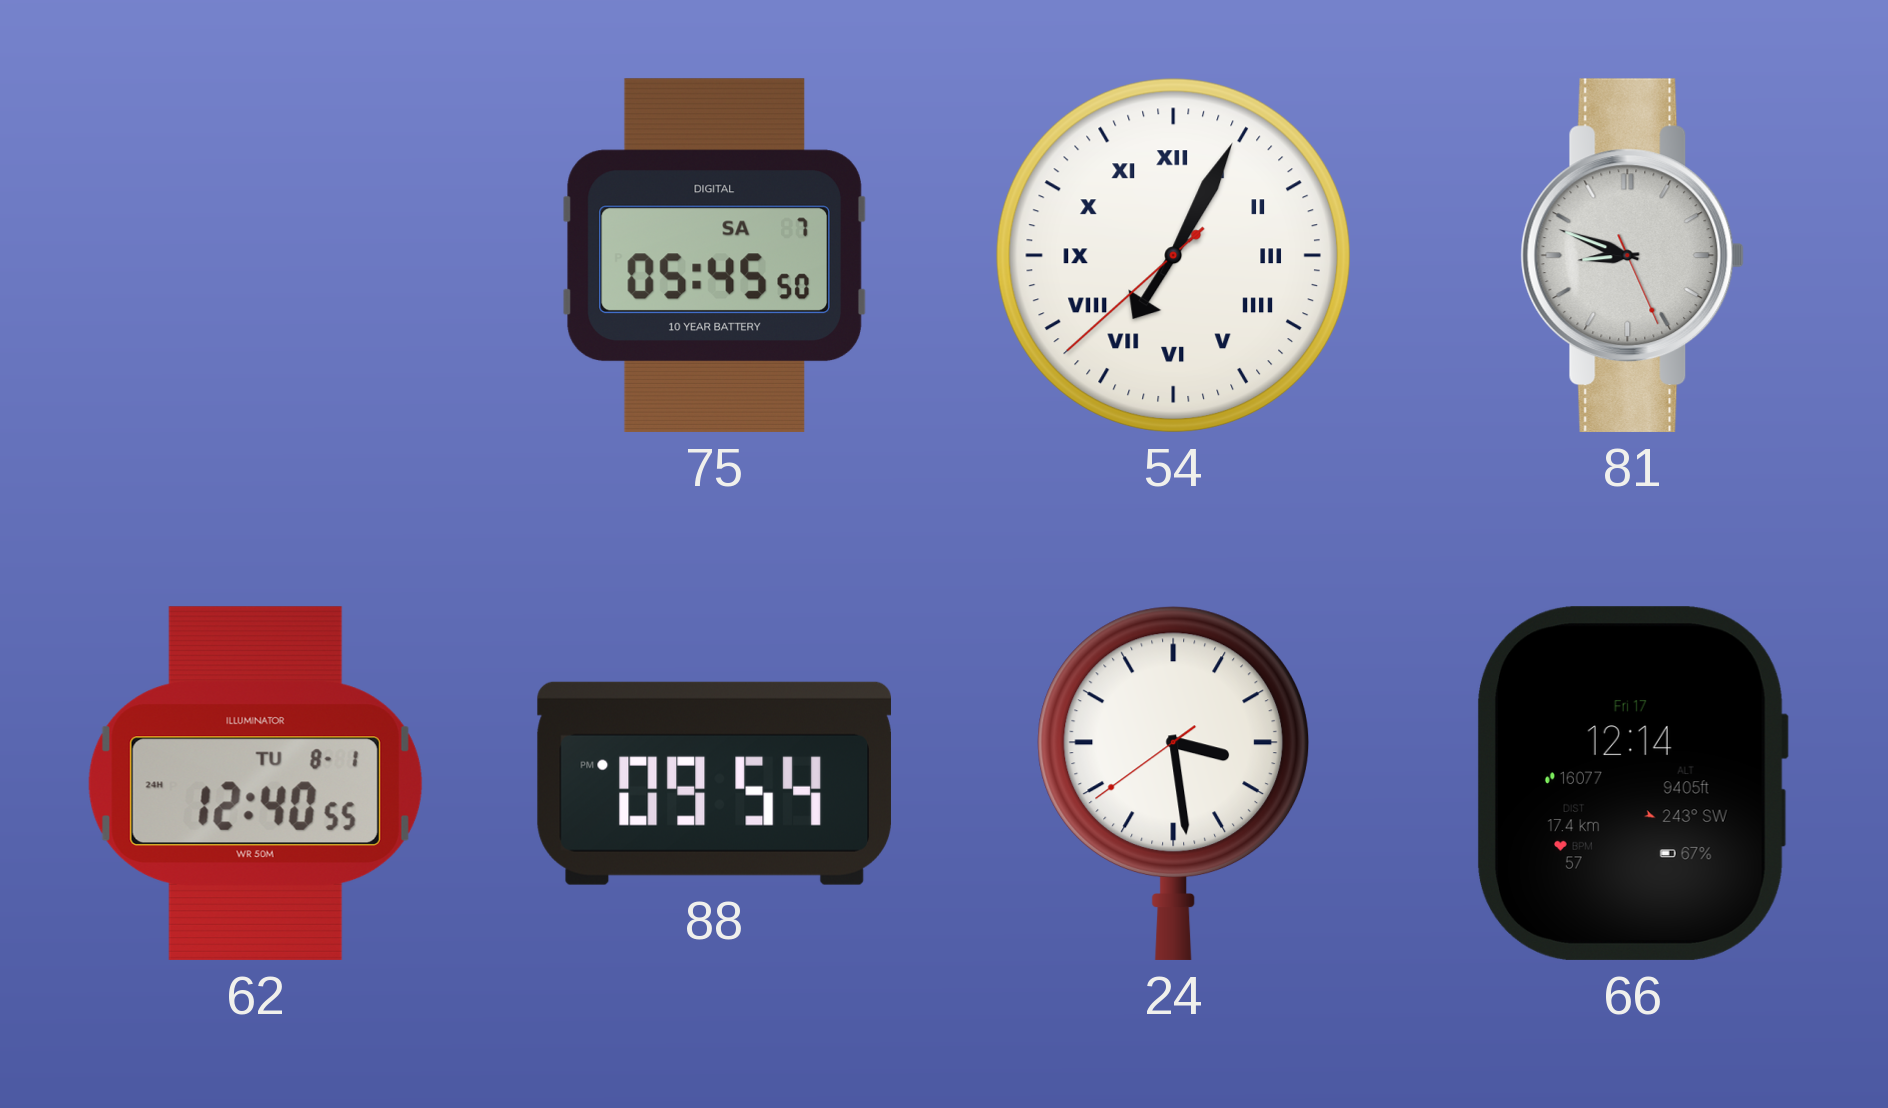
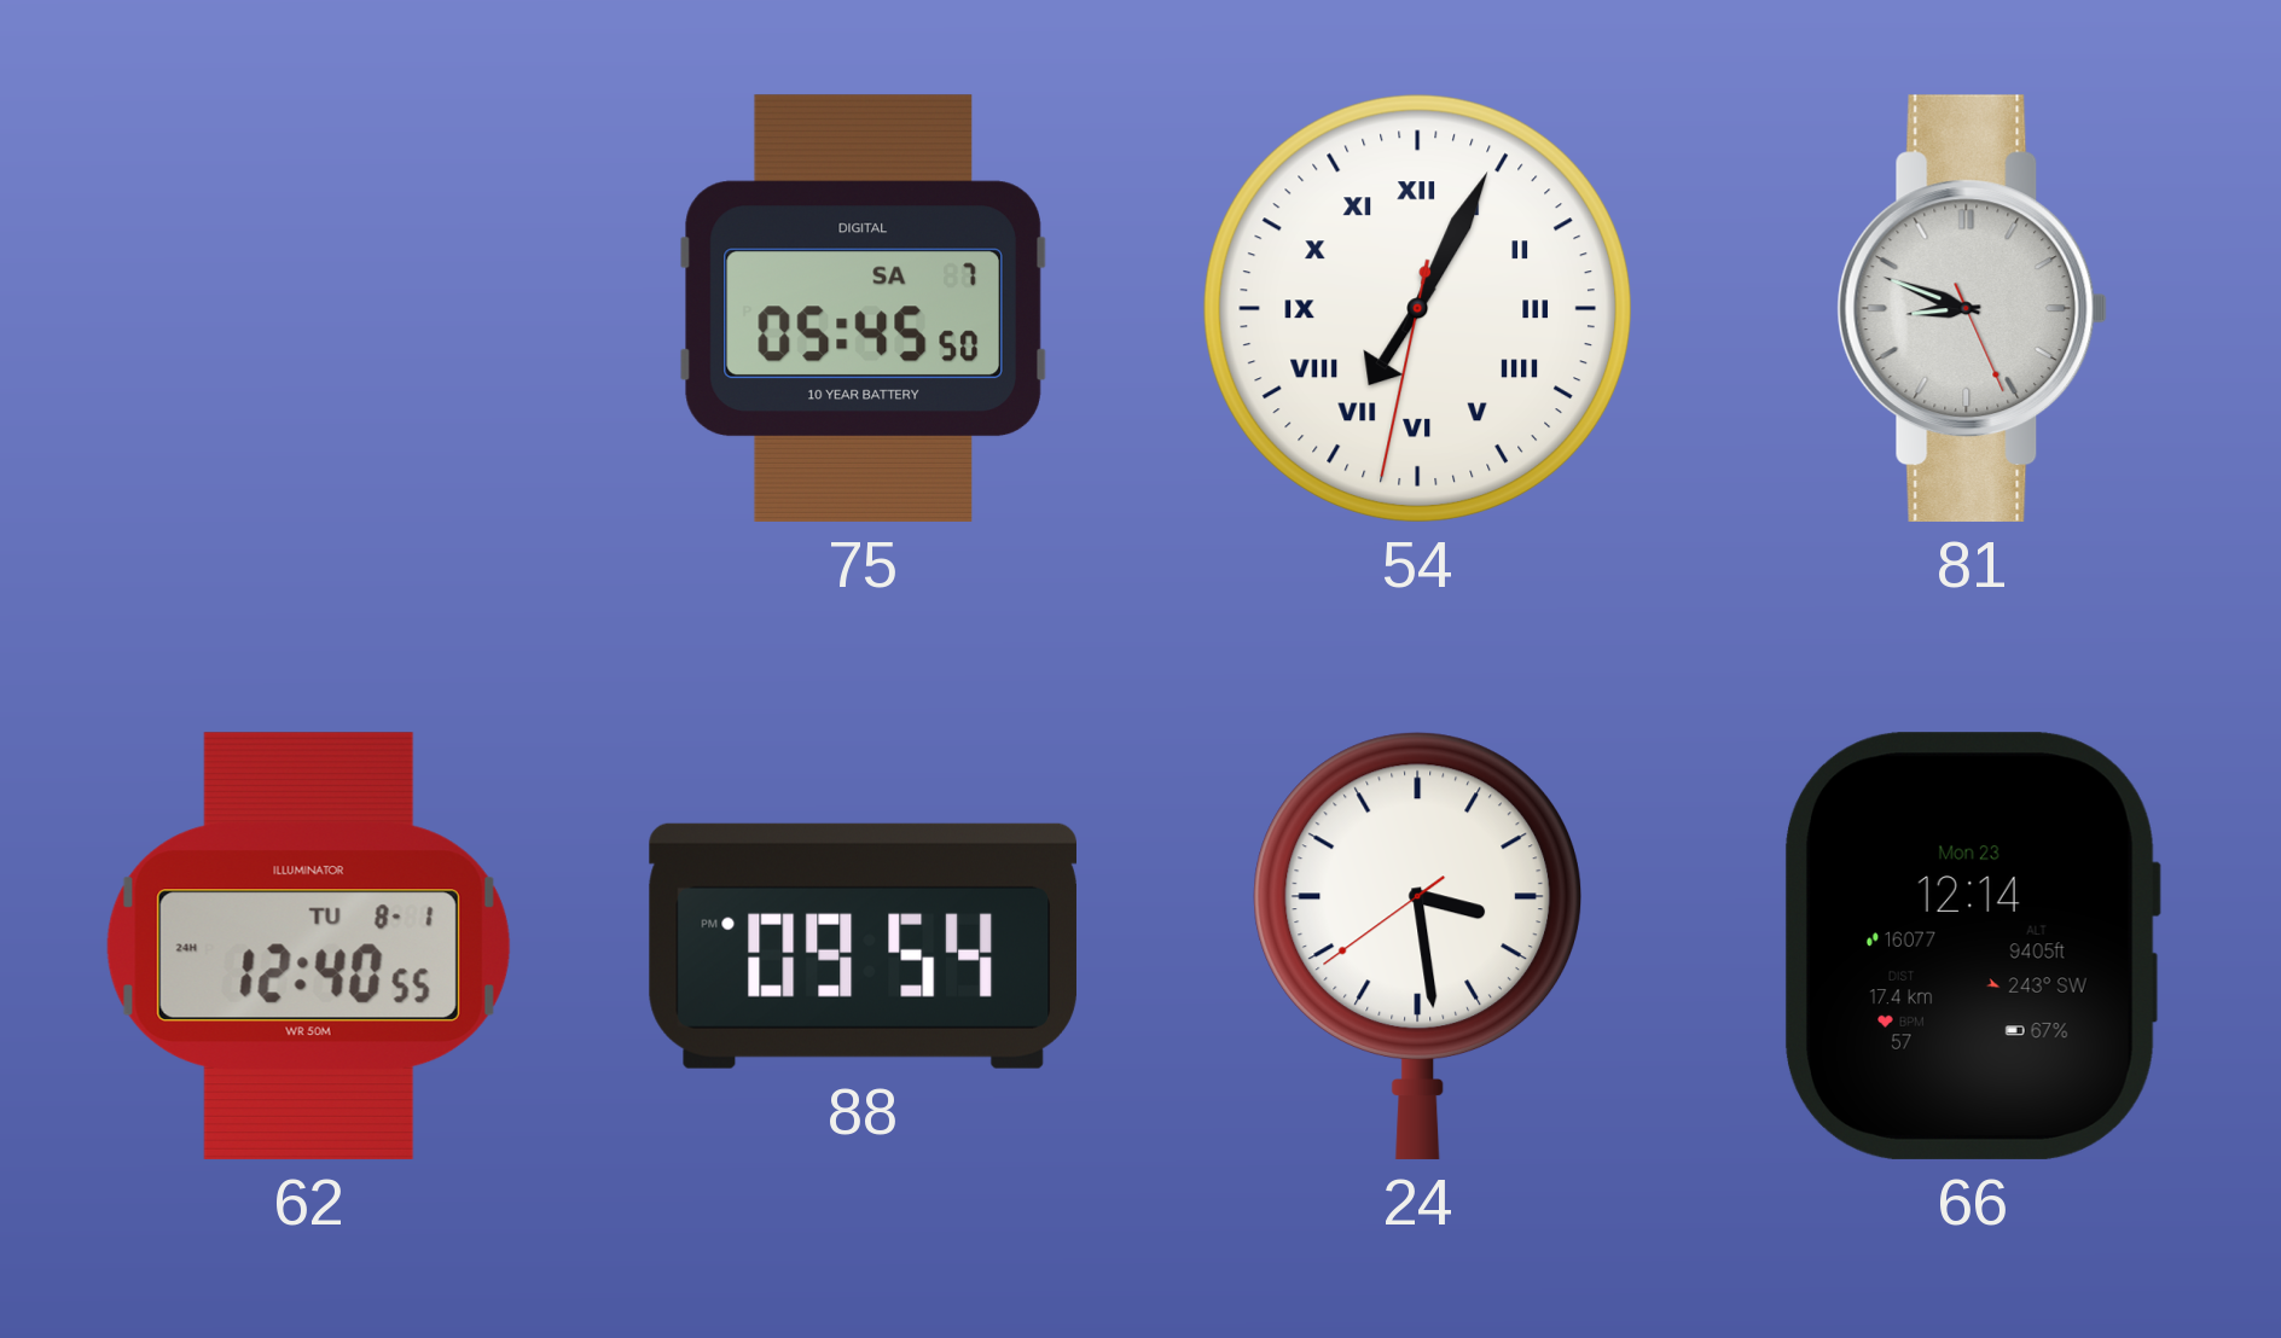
54: 7:04:38 -> 7:04:32
66 date: Fri 17 -> Mon 23
